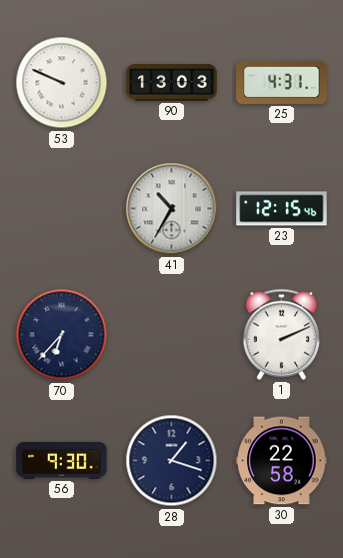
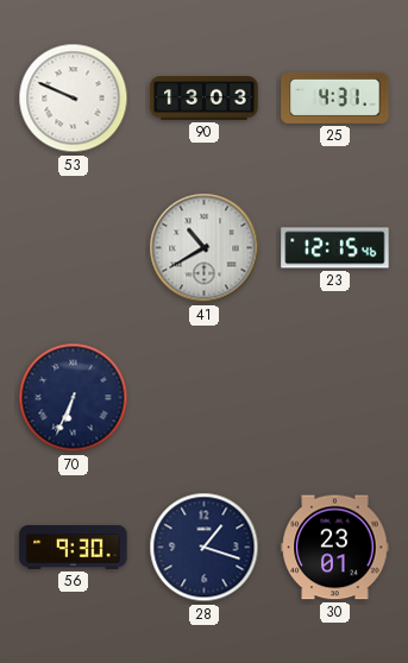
41: 10:35 -> 10:40
70: 6:37 -> 6:34
1: 2:11 -> none
30: 22:58 -> 23:01
